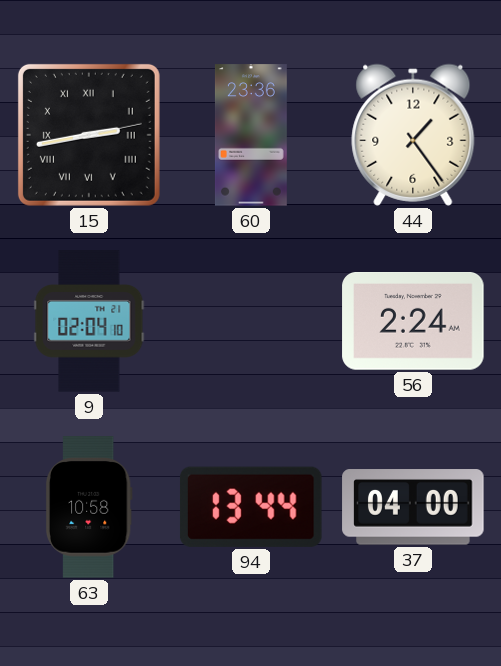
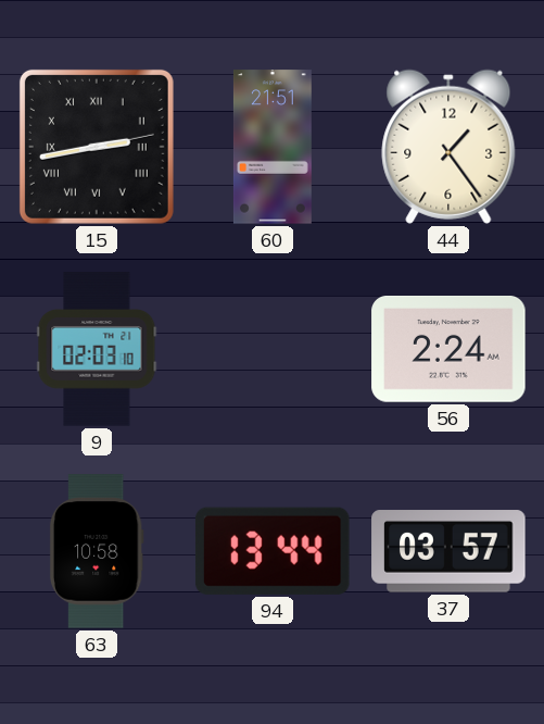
60: 23:36 -> 21:51
9: 02:04 -> 02:03
37: 04:00 -> 03:57
